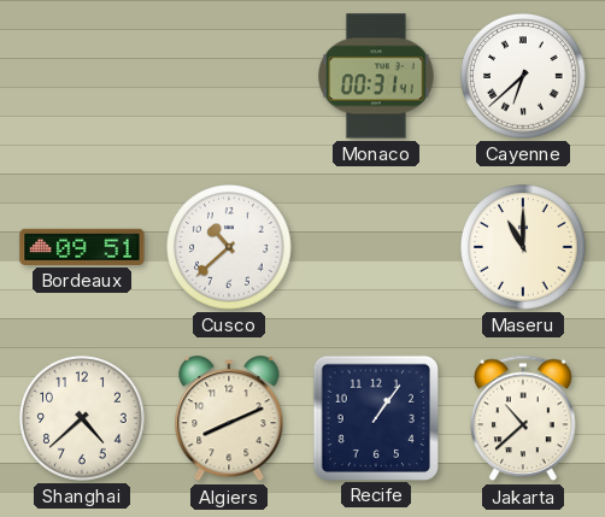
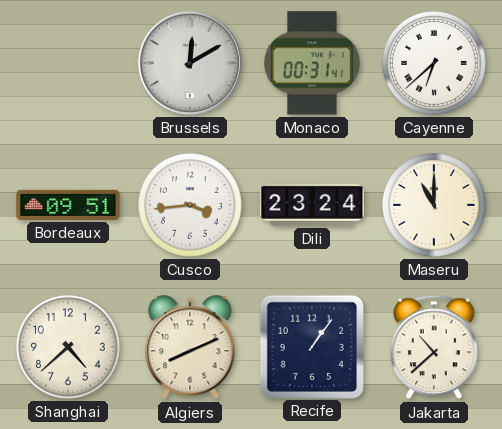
Brussels: none -> 12:10
Cusco: 10:38 -> 3:44
Dili: none -> 23:24
